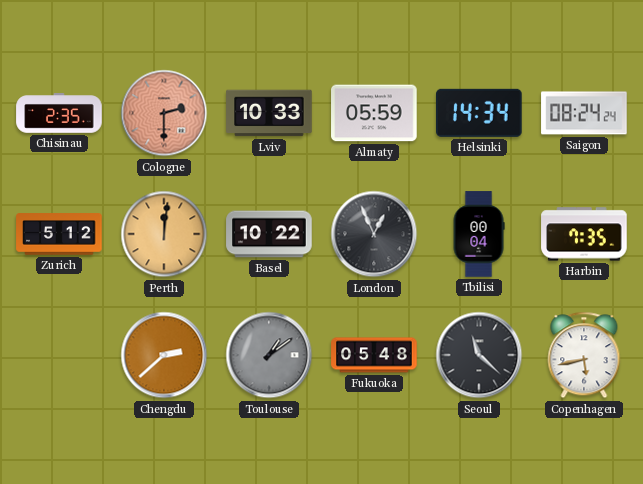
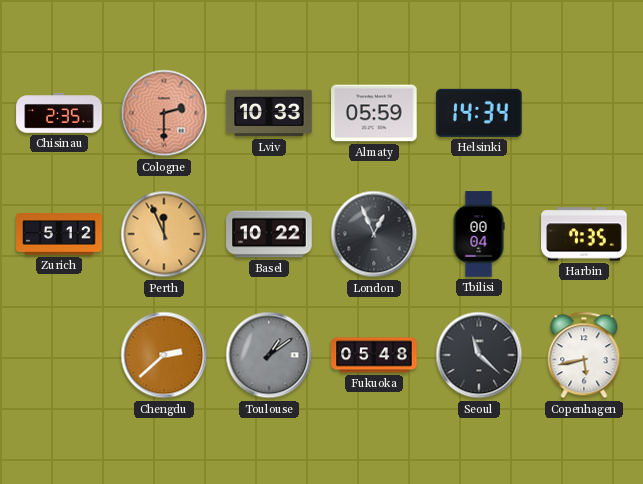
Saigon: 08:24 -> none
Perth: 12:01 -> 11:56
